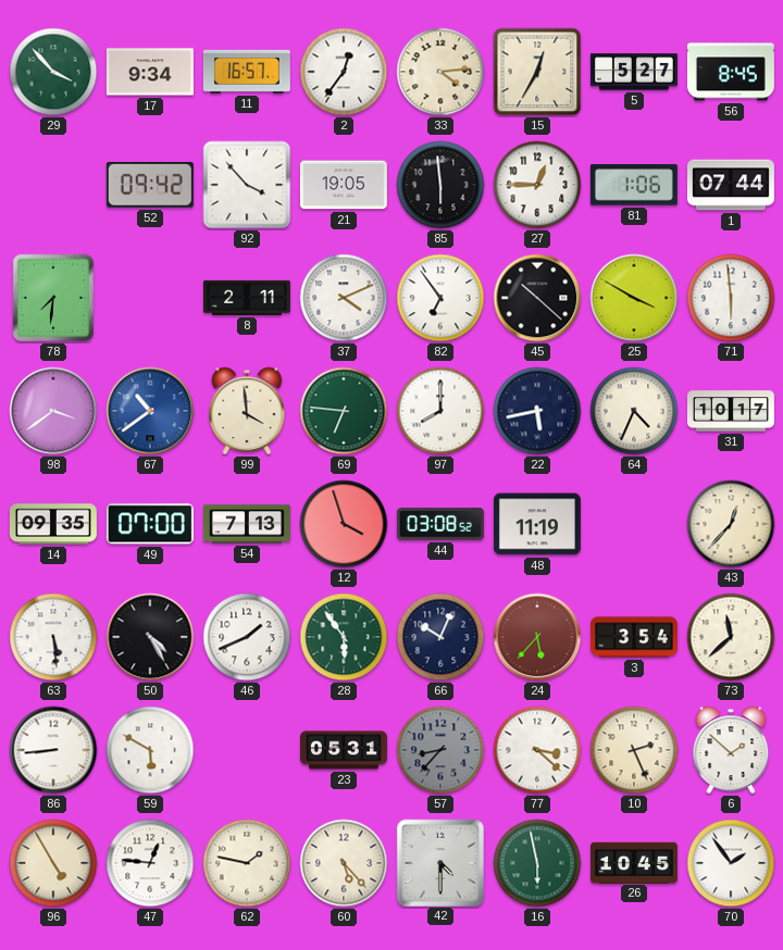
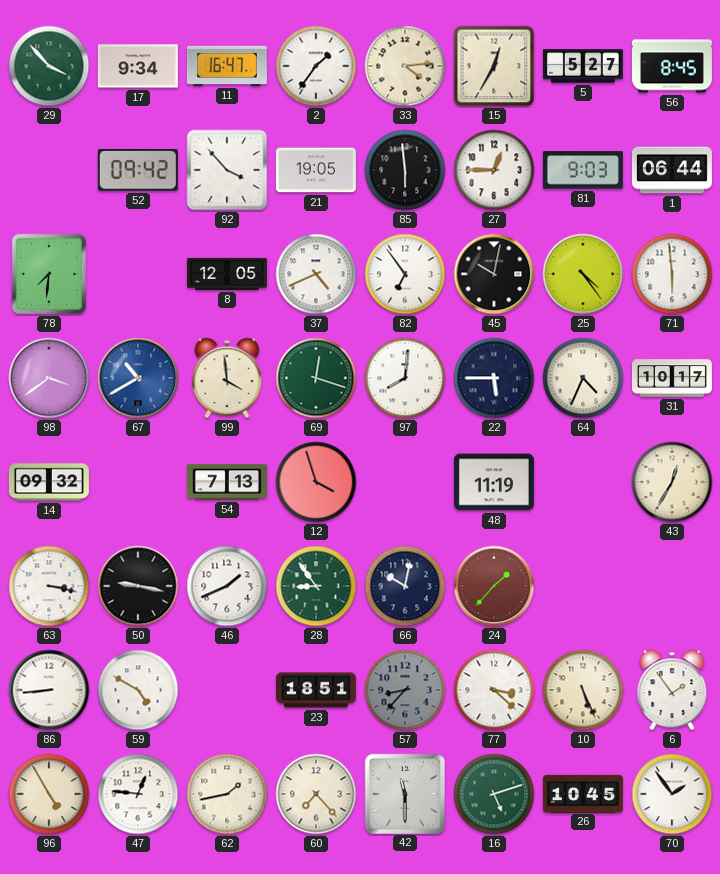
11: 16:57 -> 16:47
2: 12:36 -> 1:36
81: 1:06 -> 9:03
1: 07:44 -> 06:44
8: 2:11 -> 12:05
37: 4:11 -> 4:41
45: 10:22 -> 10:02
25: 3:50 -> 4:24
67: 10:39 -> 10:40
69: 6:46 -> 12:18
97: 8:00 -> 8:01
22: 5:43 -> 5:45
14: 09:35 -> 09:32
49: 07:00 -> none
44: 03:08 -> none
43: 12:37 -> 12:35
63: 5:29 -> 3:17
50: 4:25 -> 9:17
28: 5:54 -> 8:54
66: 10:04 -> 10:02
24: 5:37 -> 1:37
3: 3:54 -> none
73: 11:38 -> none
59: 5:50 -> 4:50
23: 05:31 -> 18:51
10: 2:26 -> 5:26
6: 1:52 -> 1:54
62: 1:47 -> 1:43
60: 5:23 -> 7:23
42: 4:30 -> 11:30
16: 5:58 -> 5:12
